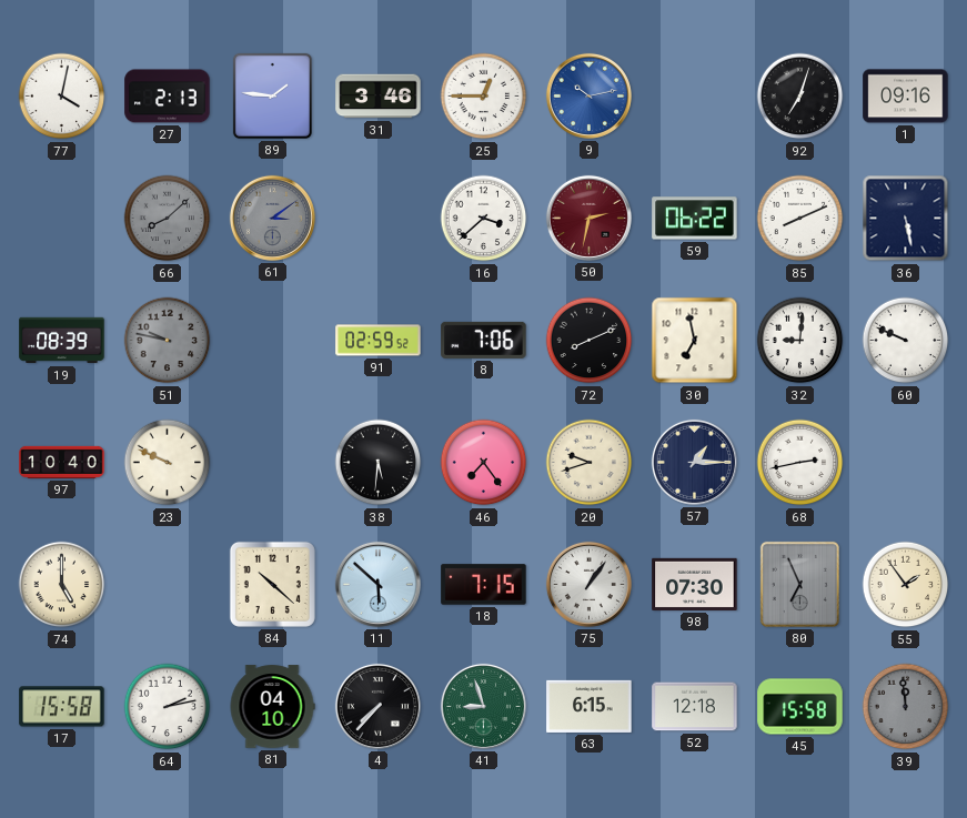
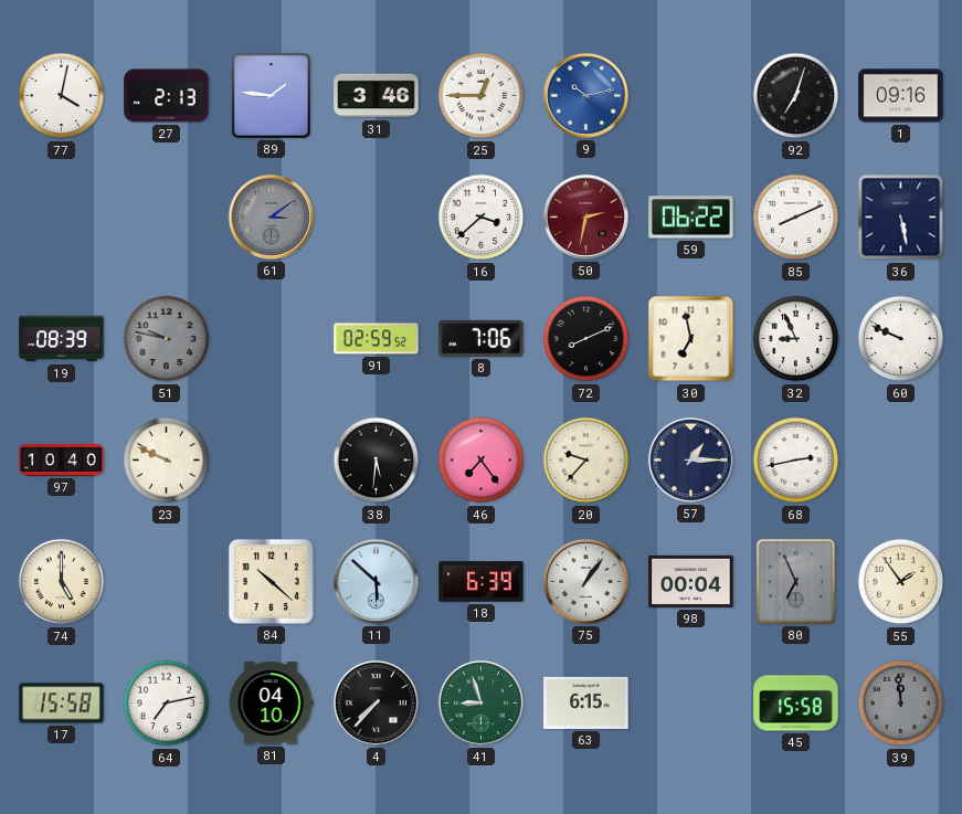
66: 8:08 -> none
32: 9:01 -> 8:56
20: 9:42 -> 9:37
18: 7:15 -> 6:39
98: 07:30 -> 00:04
64: 2:13 -> 7:13
52: 12:18 -> none
